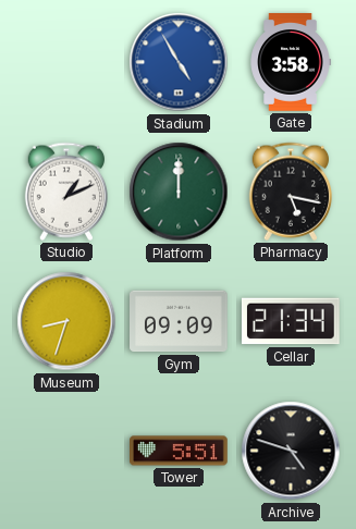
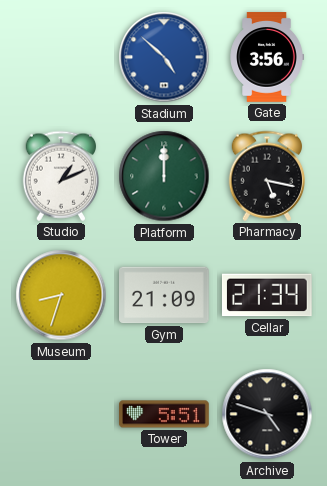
Stadium: 4:55 -> 4:52
Gate: 3:58 -> 3:56
Gym: 09:09 -> 21:09
